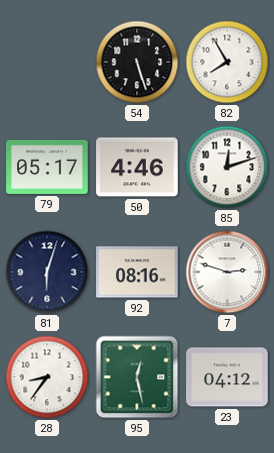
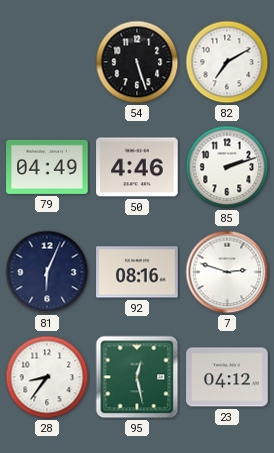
82: 7:55 -> 7:10
79: 05:17 -> 04:49
85: 12:12 -> 2:12
81: 6:03 -> 6:04
